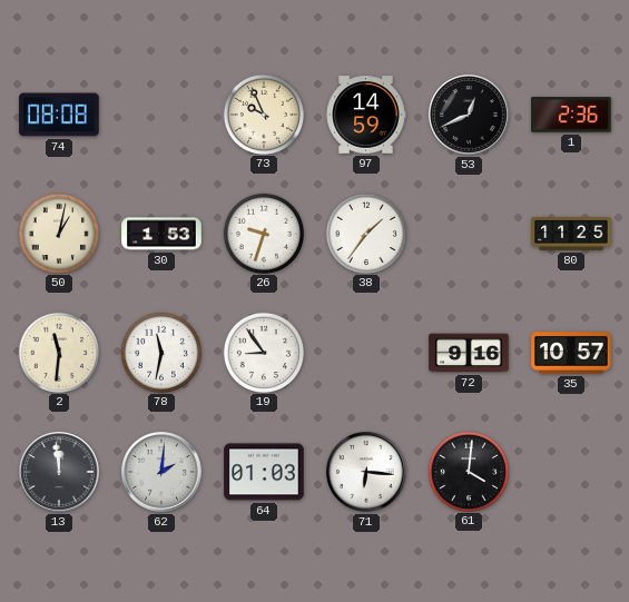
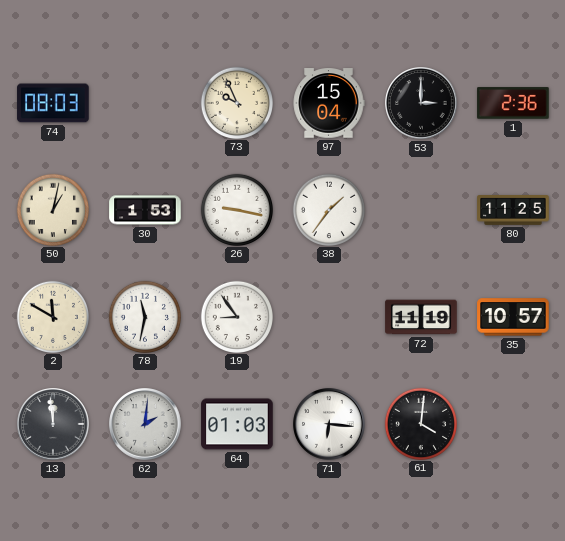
74: 08:08 -> 08:03
97: 14:59 -> 15:04
53: 12:41 -> 3:00
26: 9:33 -> 9:17
2: 11:31 -> 11:50
72: 9:16 -> 11:19
